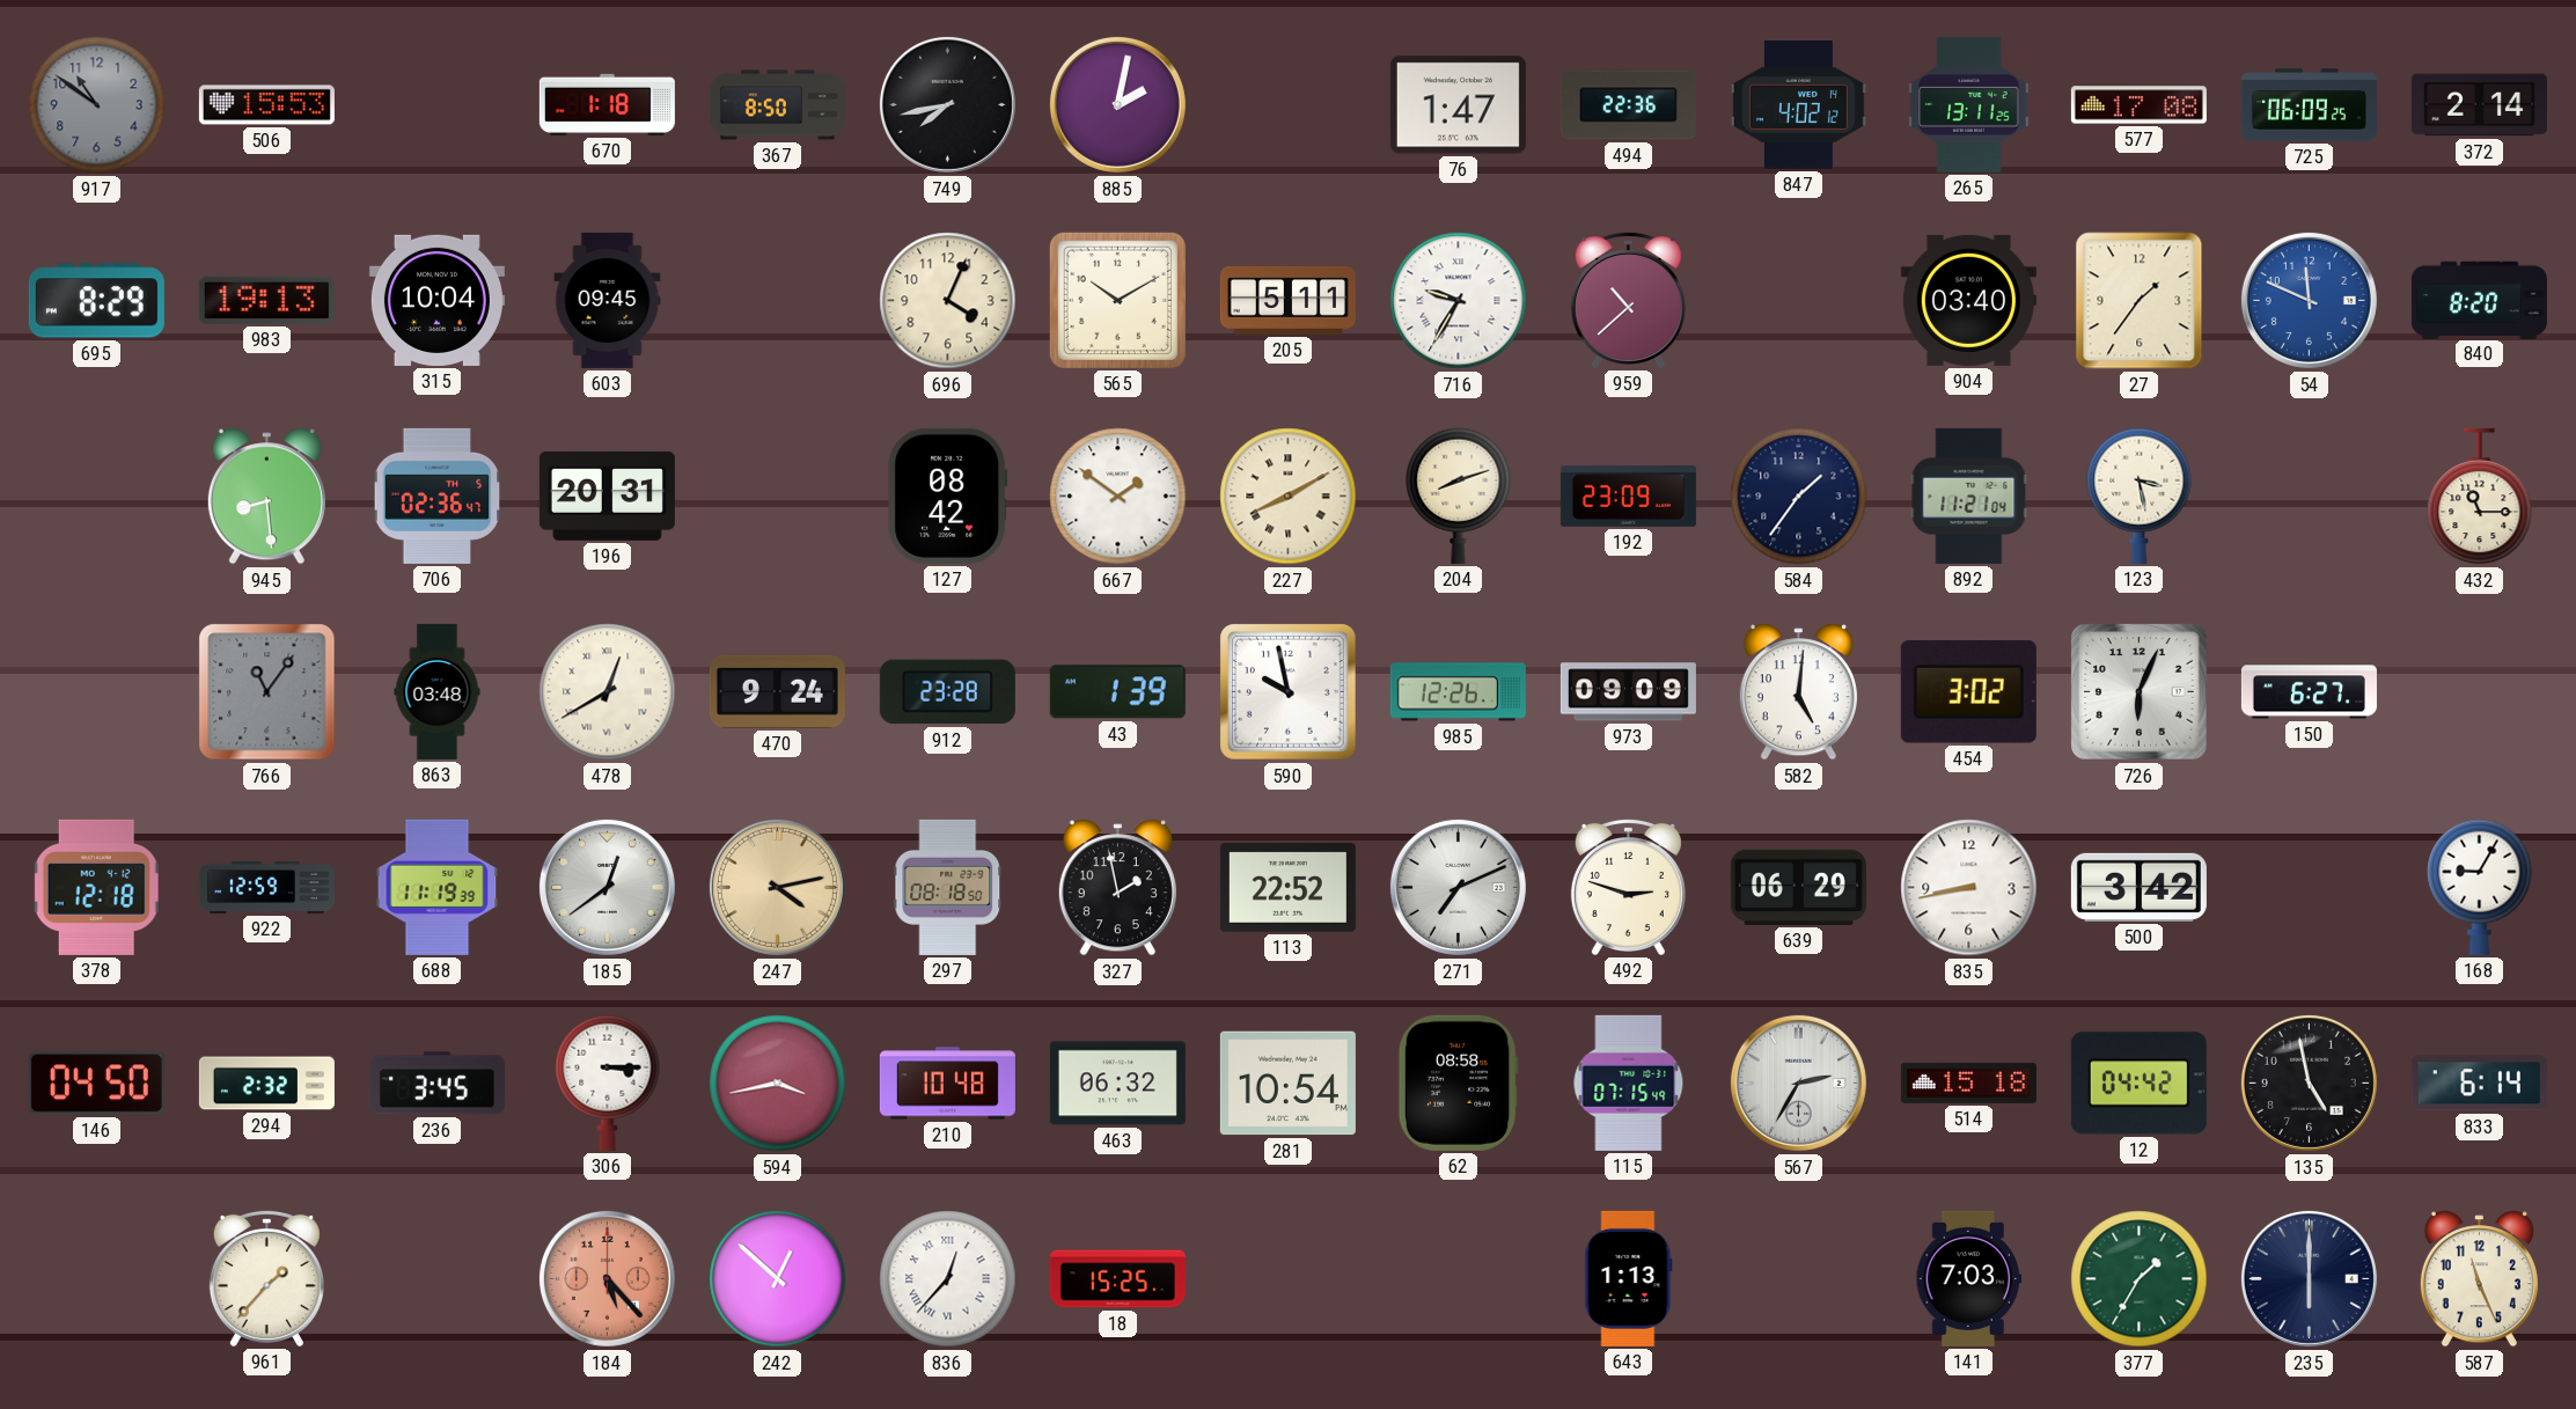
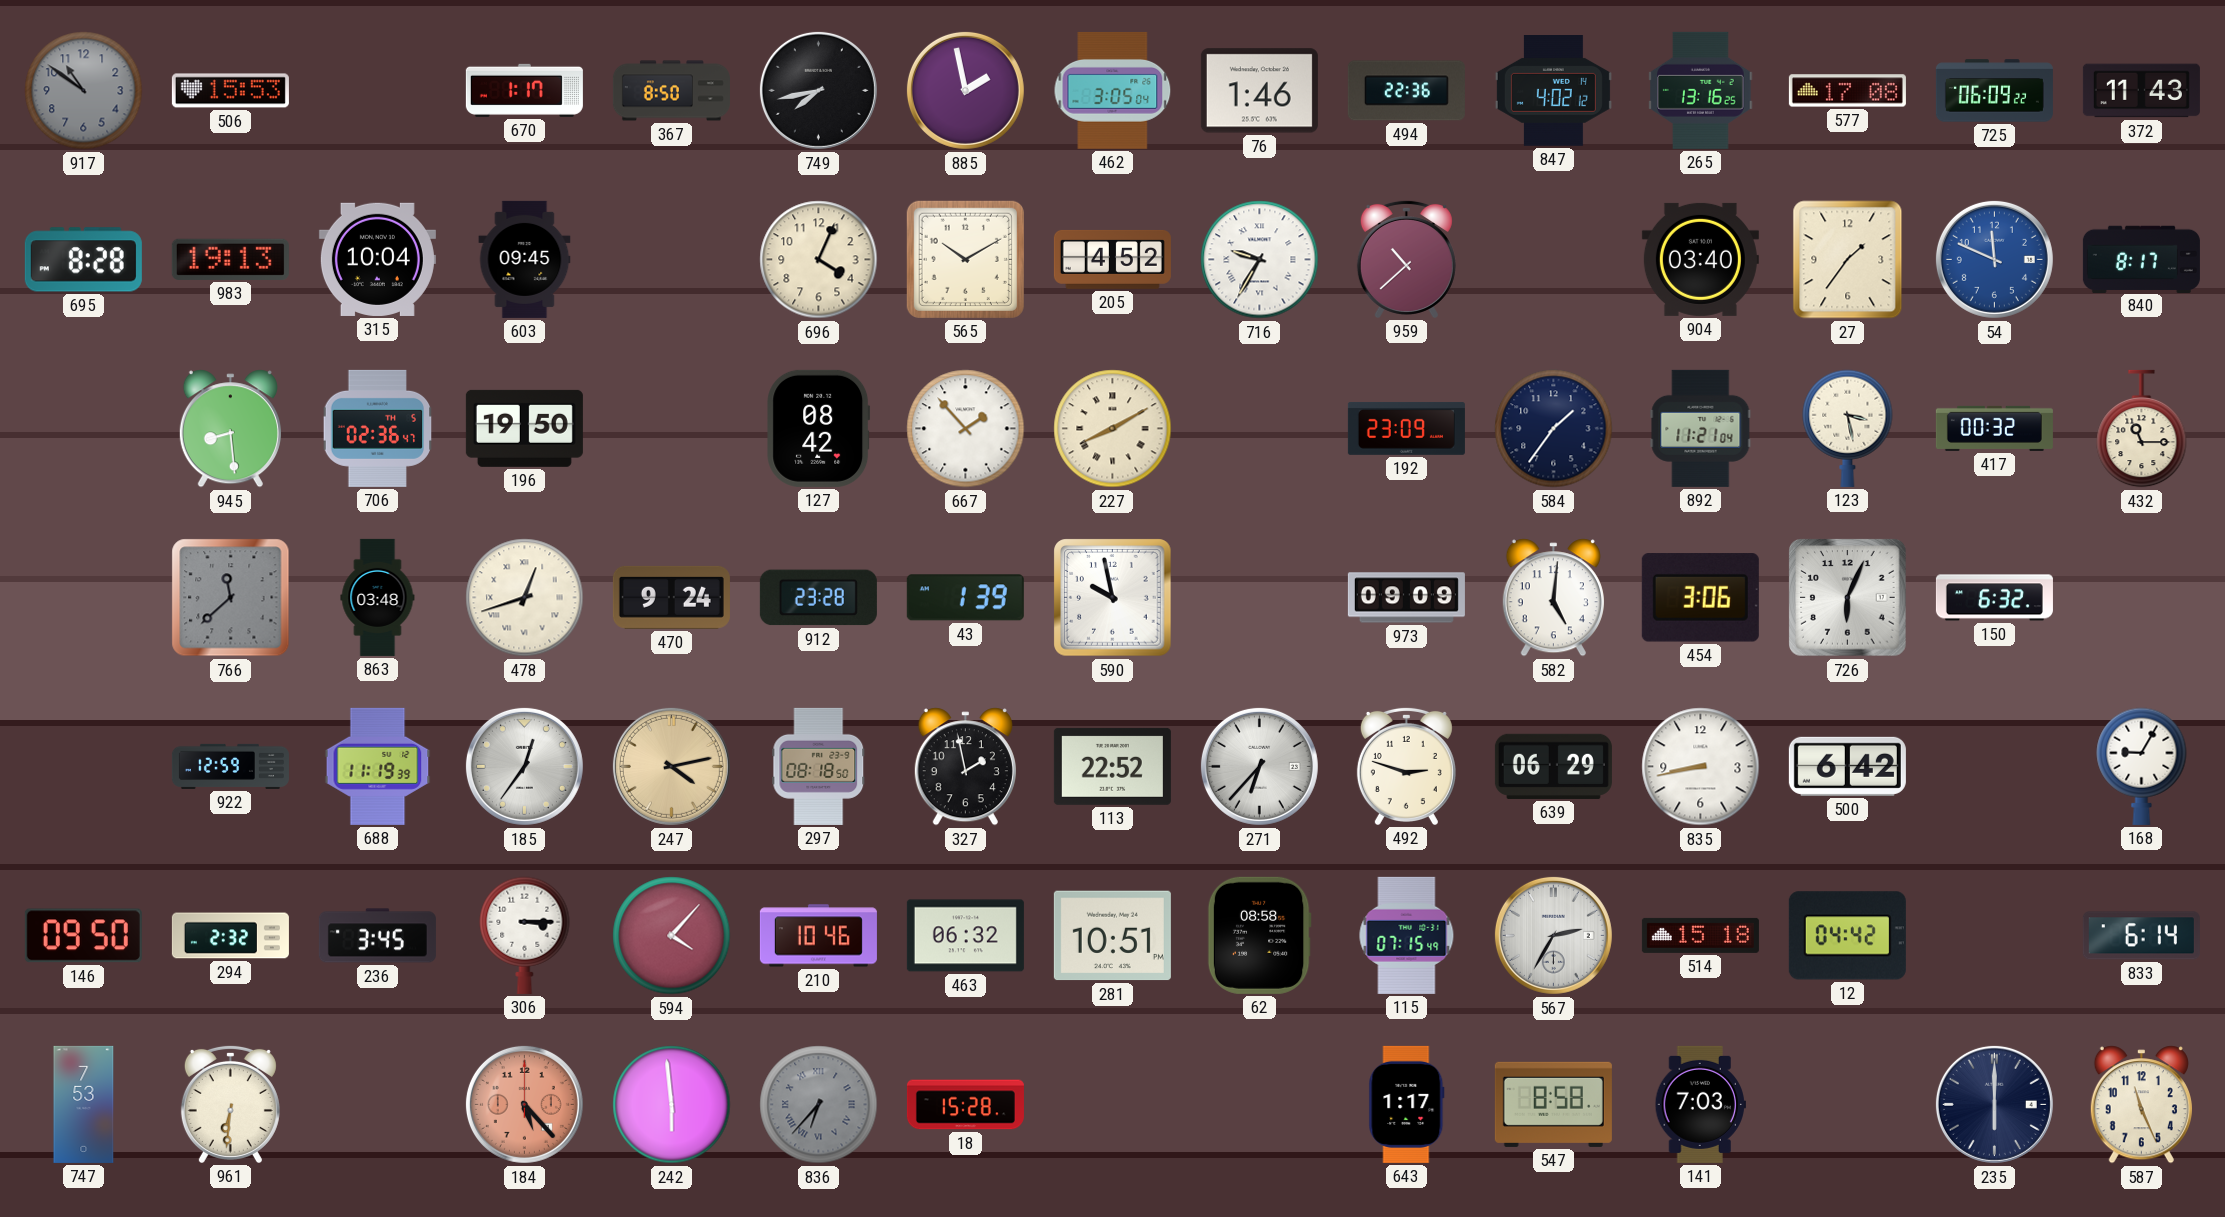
670: 1:18 -> 1:17
885: 2:02 -> 1:58
462: none -> 3:05
76: 1:47 -> 1:46
265: 13:11 -> 13:16
725: 06:09:25 -> 06:09:22
372: 2:14 -> 11:43
695: 8:29 -> 8:28
205: 5:11 -> 4:52
840: 8:20 -> 8:17
196: 20:31 -> 19:50
667: 1:51 -> 1:53
204: 8:12 -> none
417: none -> 00:32
766: 11:06 -> 11:38
478: 12:40 -> 12:42
985: 12:26 -> none
454: 3:02 -> 3:06
150: 6:27 -> 6:32
378: 12:18 -> none
185: 12:39 -> 12:36
271: 7:11 -> 6:37
500: 3:42 -> 6:42
146: 04:50 -> 09:50
594: 3:43 -> 4:07
210: 10:48 -> 10:46
281: 10:54 -> 10:51
135: 4:58 -> none
747: none -> 7:53
961: 1:37 -> 6:31
242: 12:52 -> 5:59
836: 12:37 -> 6:37
836 dial: white -> grey
18: 15:25 -> 15:28
643: 1:13 -> 1:17
547: none -> 8:58
377: 1:35 -> none
